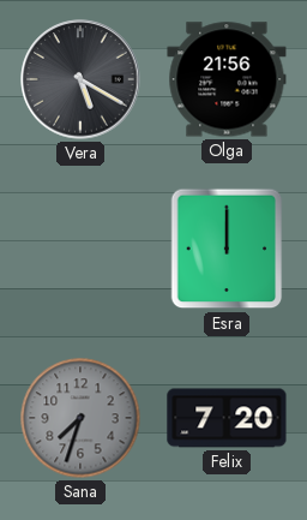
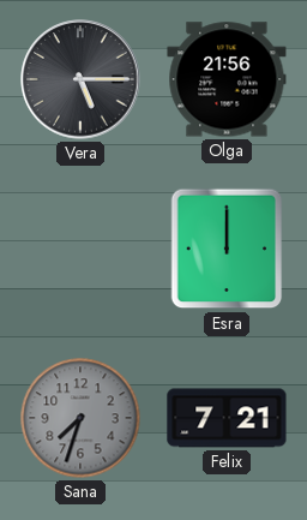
Vera: 5:20 -> 5:15
Felix: 7:20 -> 7:21
